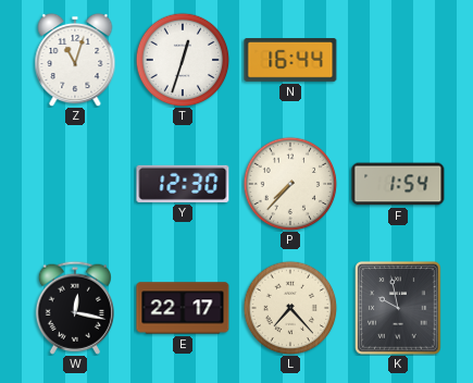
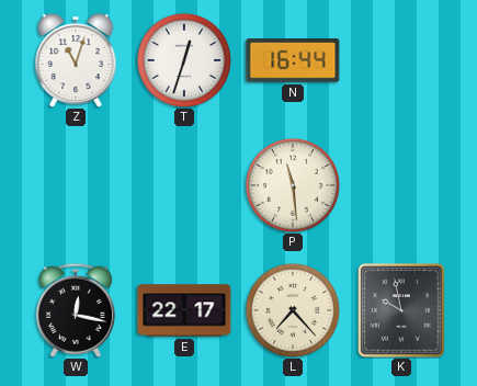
Y: 12:30 -> none
P: 7:37 -> 11:29
F: 1:54 -> none
